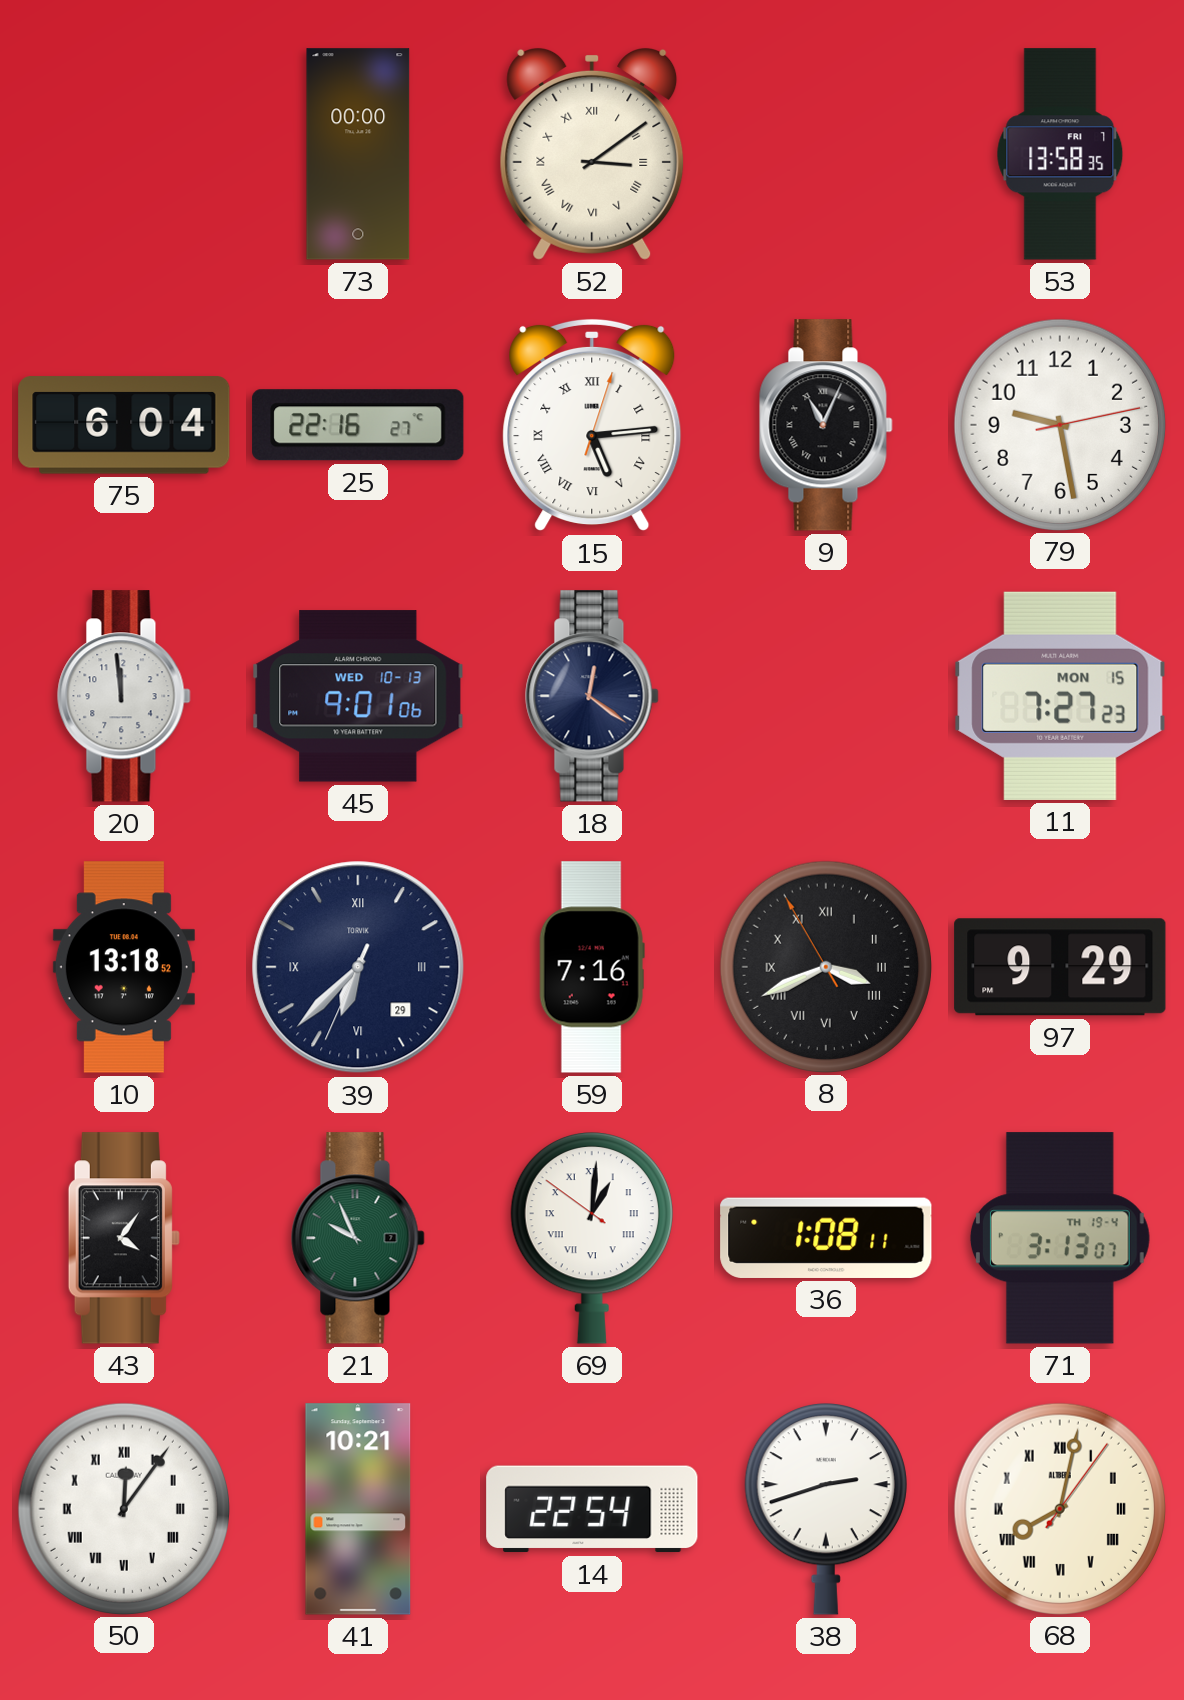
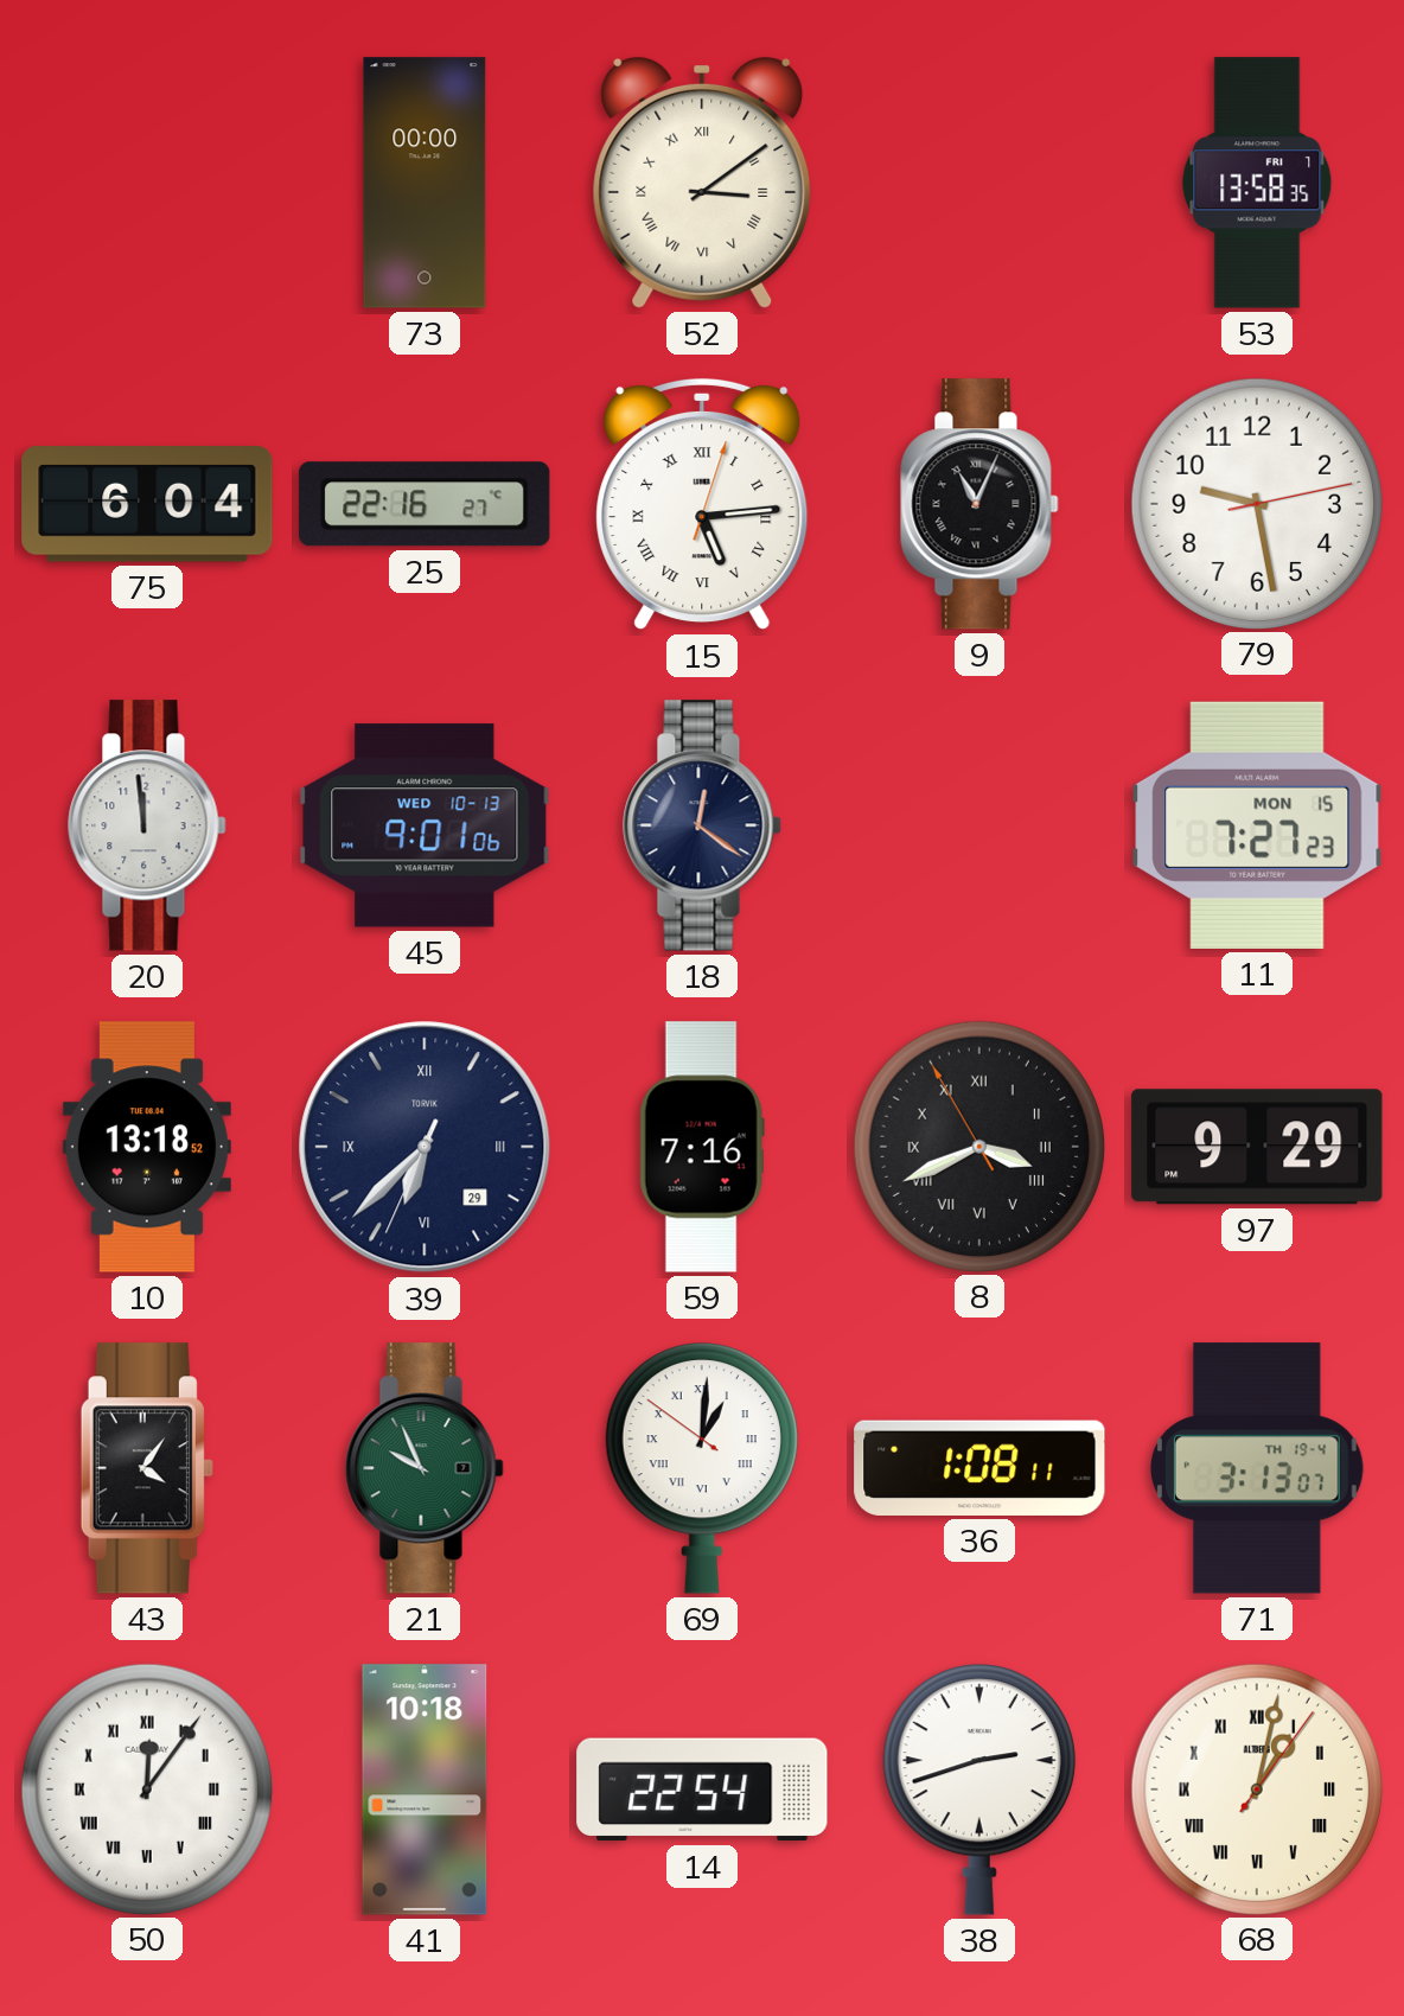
41: 10:21 -> 10:18
68: 8:02 -> 1:02
